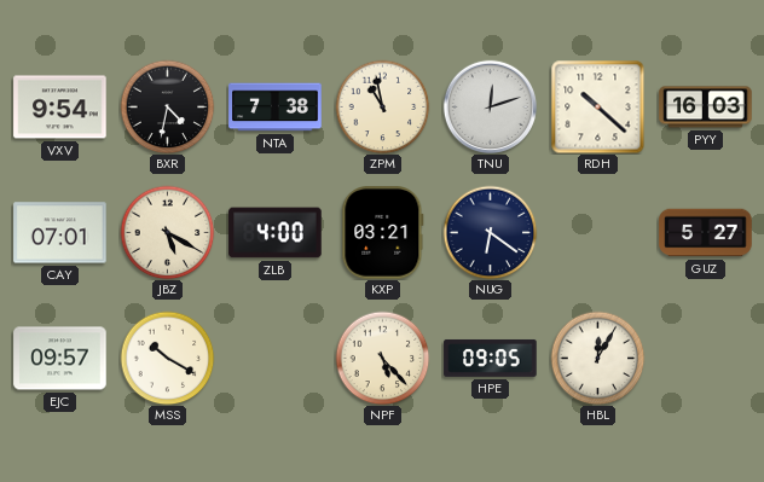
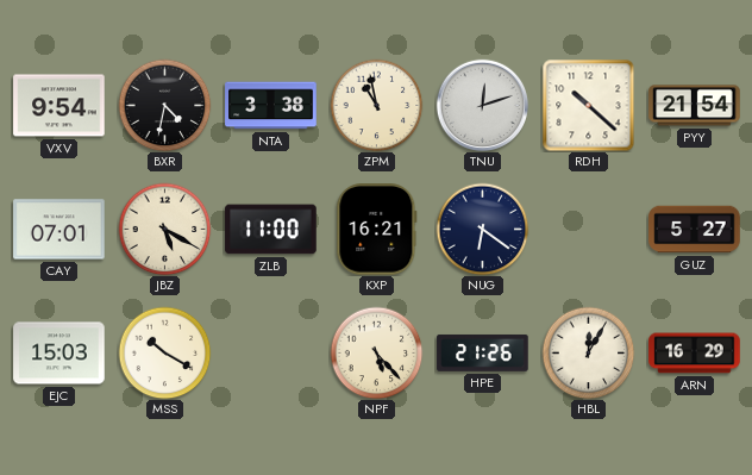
NTA: 7:38 -> 3:38
PYY: 16:03 -> 21:54
ZLB: 4:00 -> 11:00
KXP: 03:21 -> 16:21
EJC: 09:57 -> 15:03
HPE: 09:05 -> 21:26
ARN: none -> 16:29
